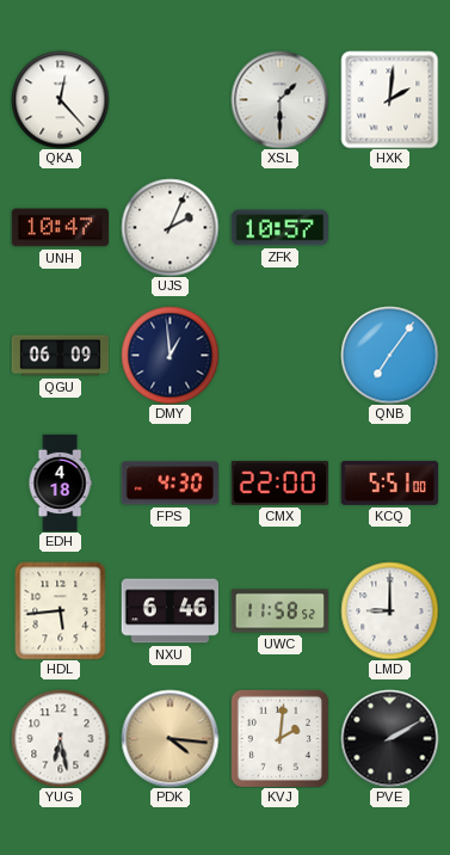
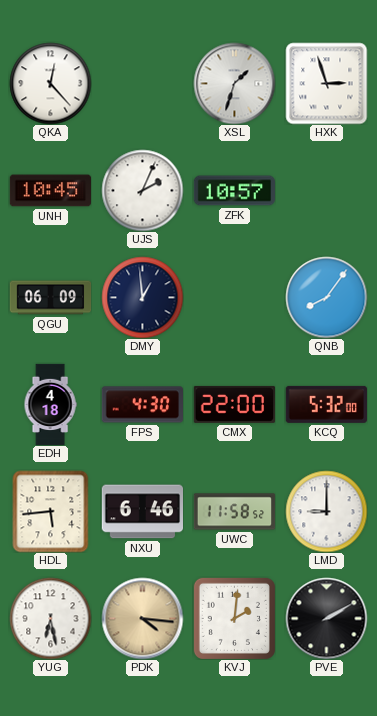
XSL: 1:30 -> 1:33
HXK: 2:01 -> 2:57
UNH: 10:47 -> 10:45
QNB: 7:06 -> 8:06
KCQ: 5:51 -> 5:32
